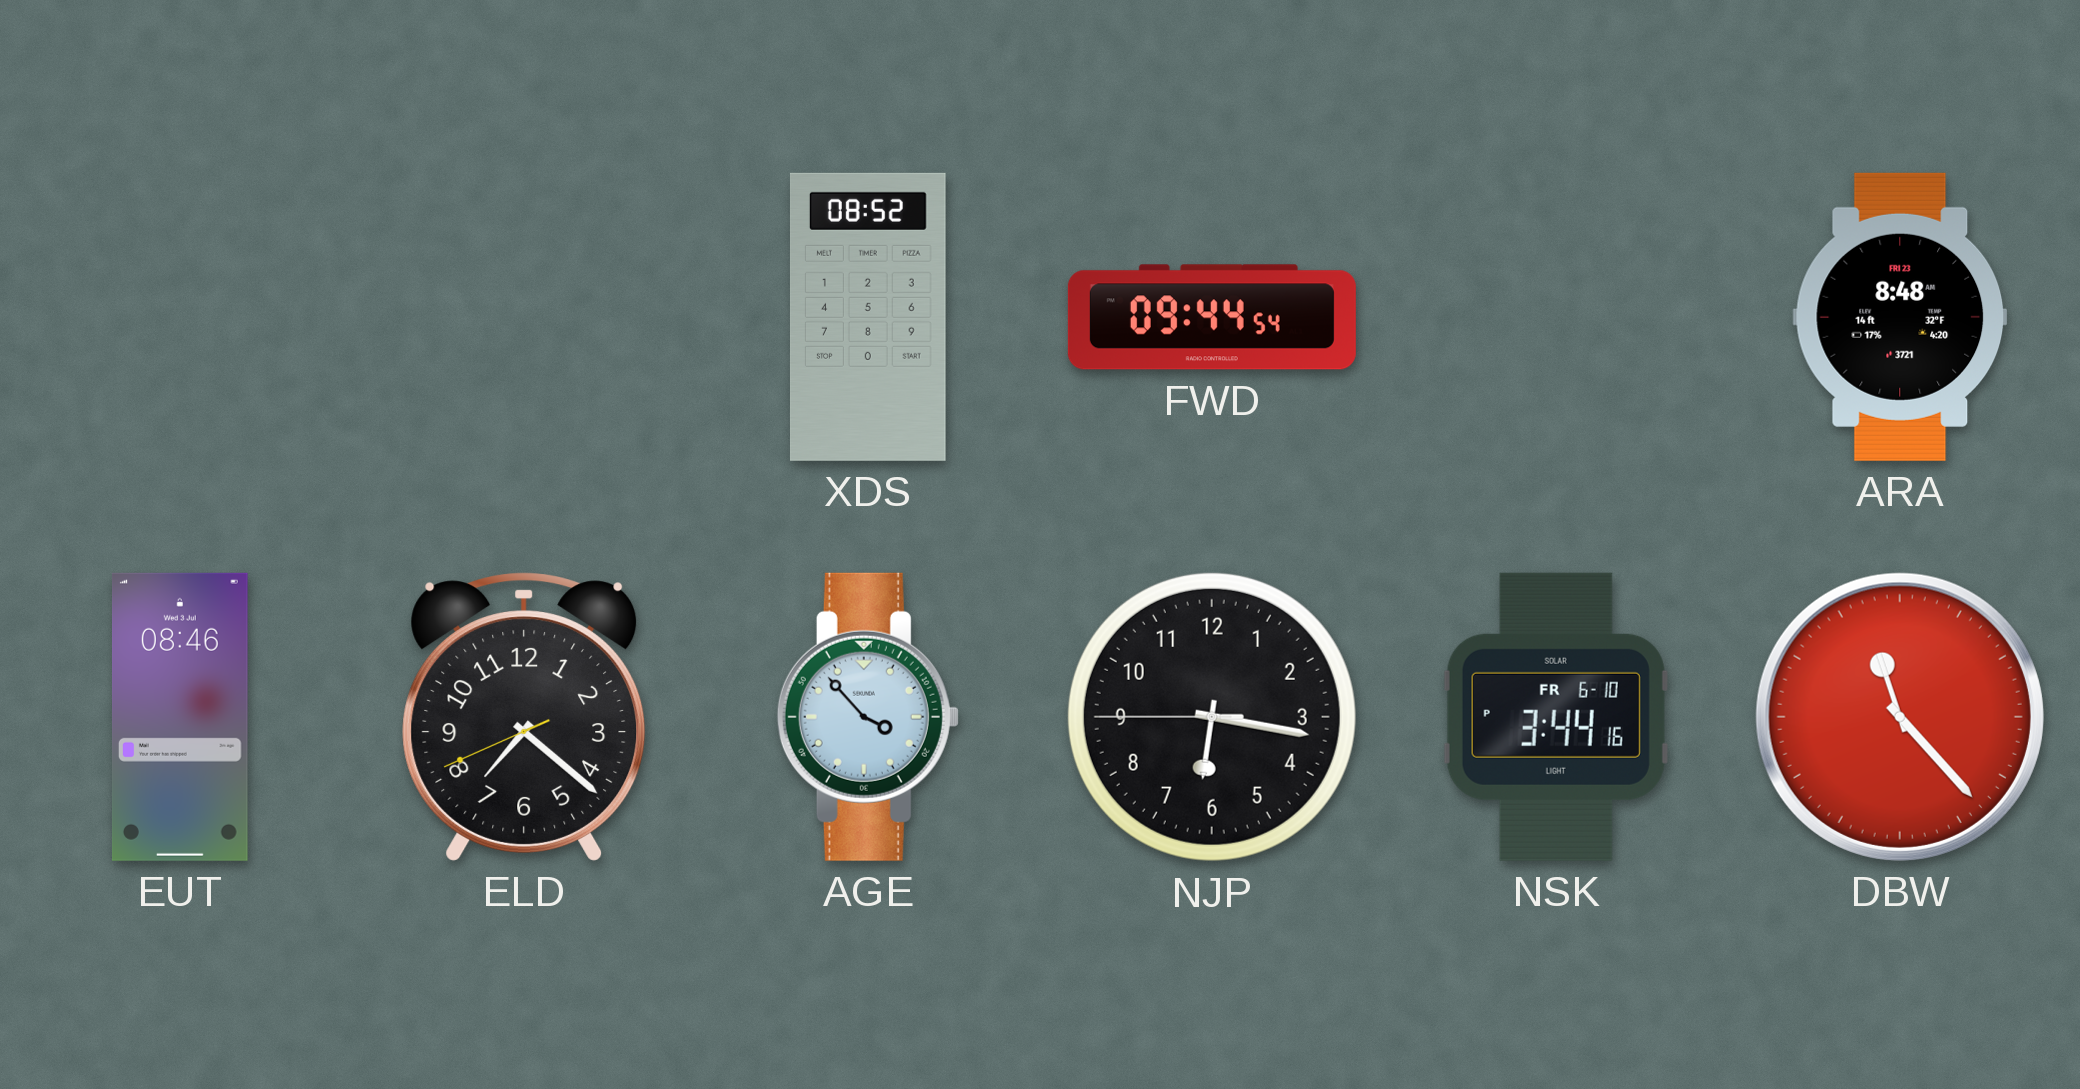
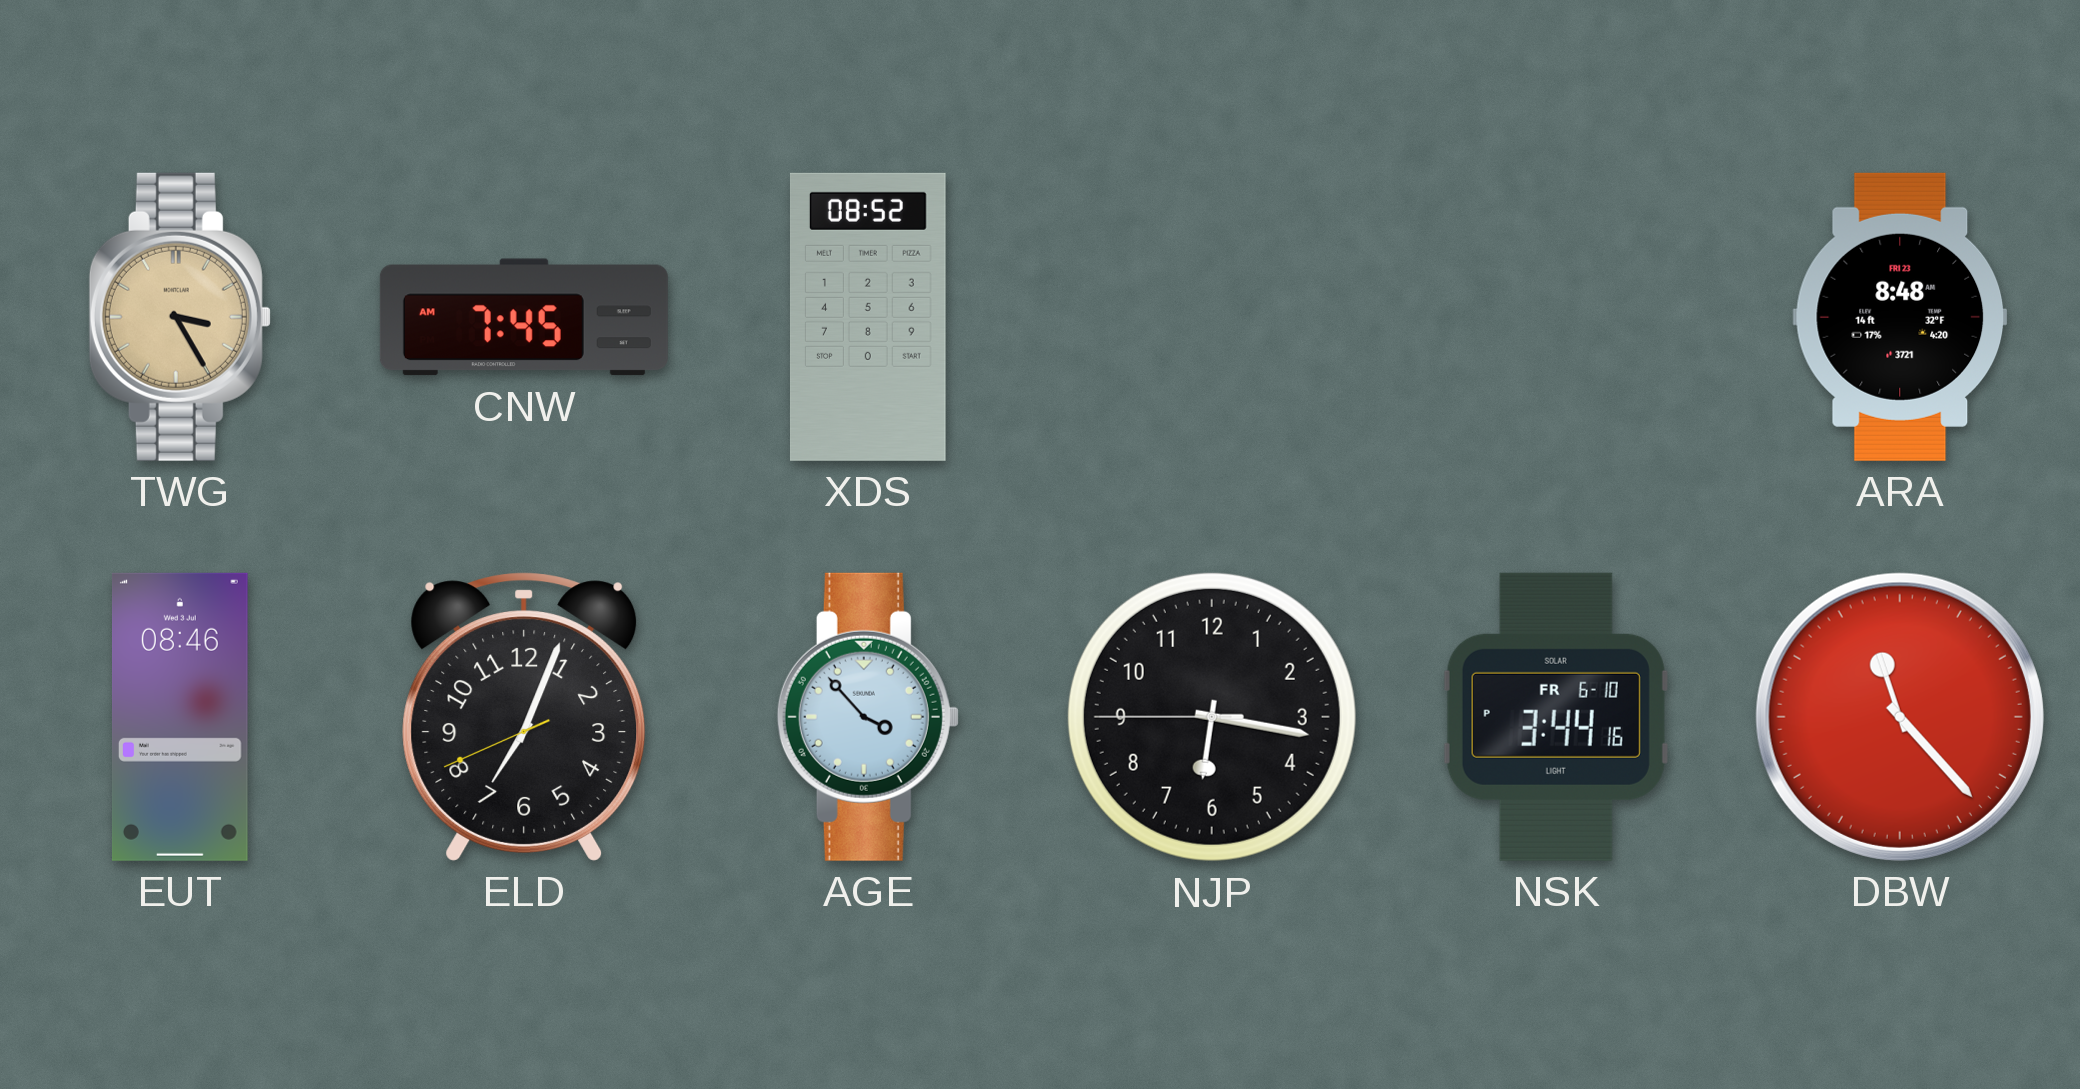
TWG: none -> 3:25
CNW: none -> 7:45
FWD: 09:44 -> none
ELD: 7:21 -> 7:03
